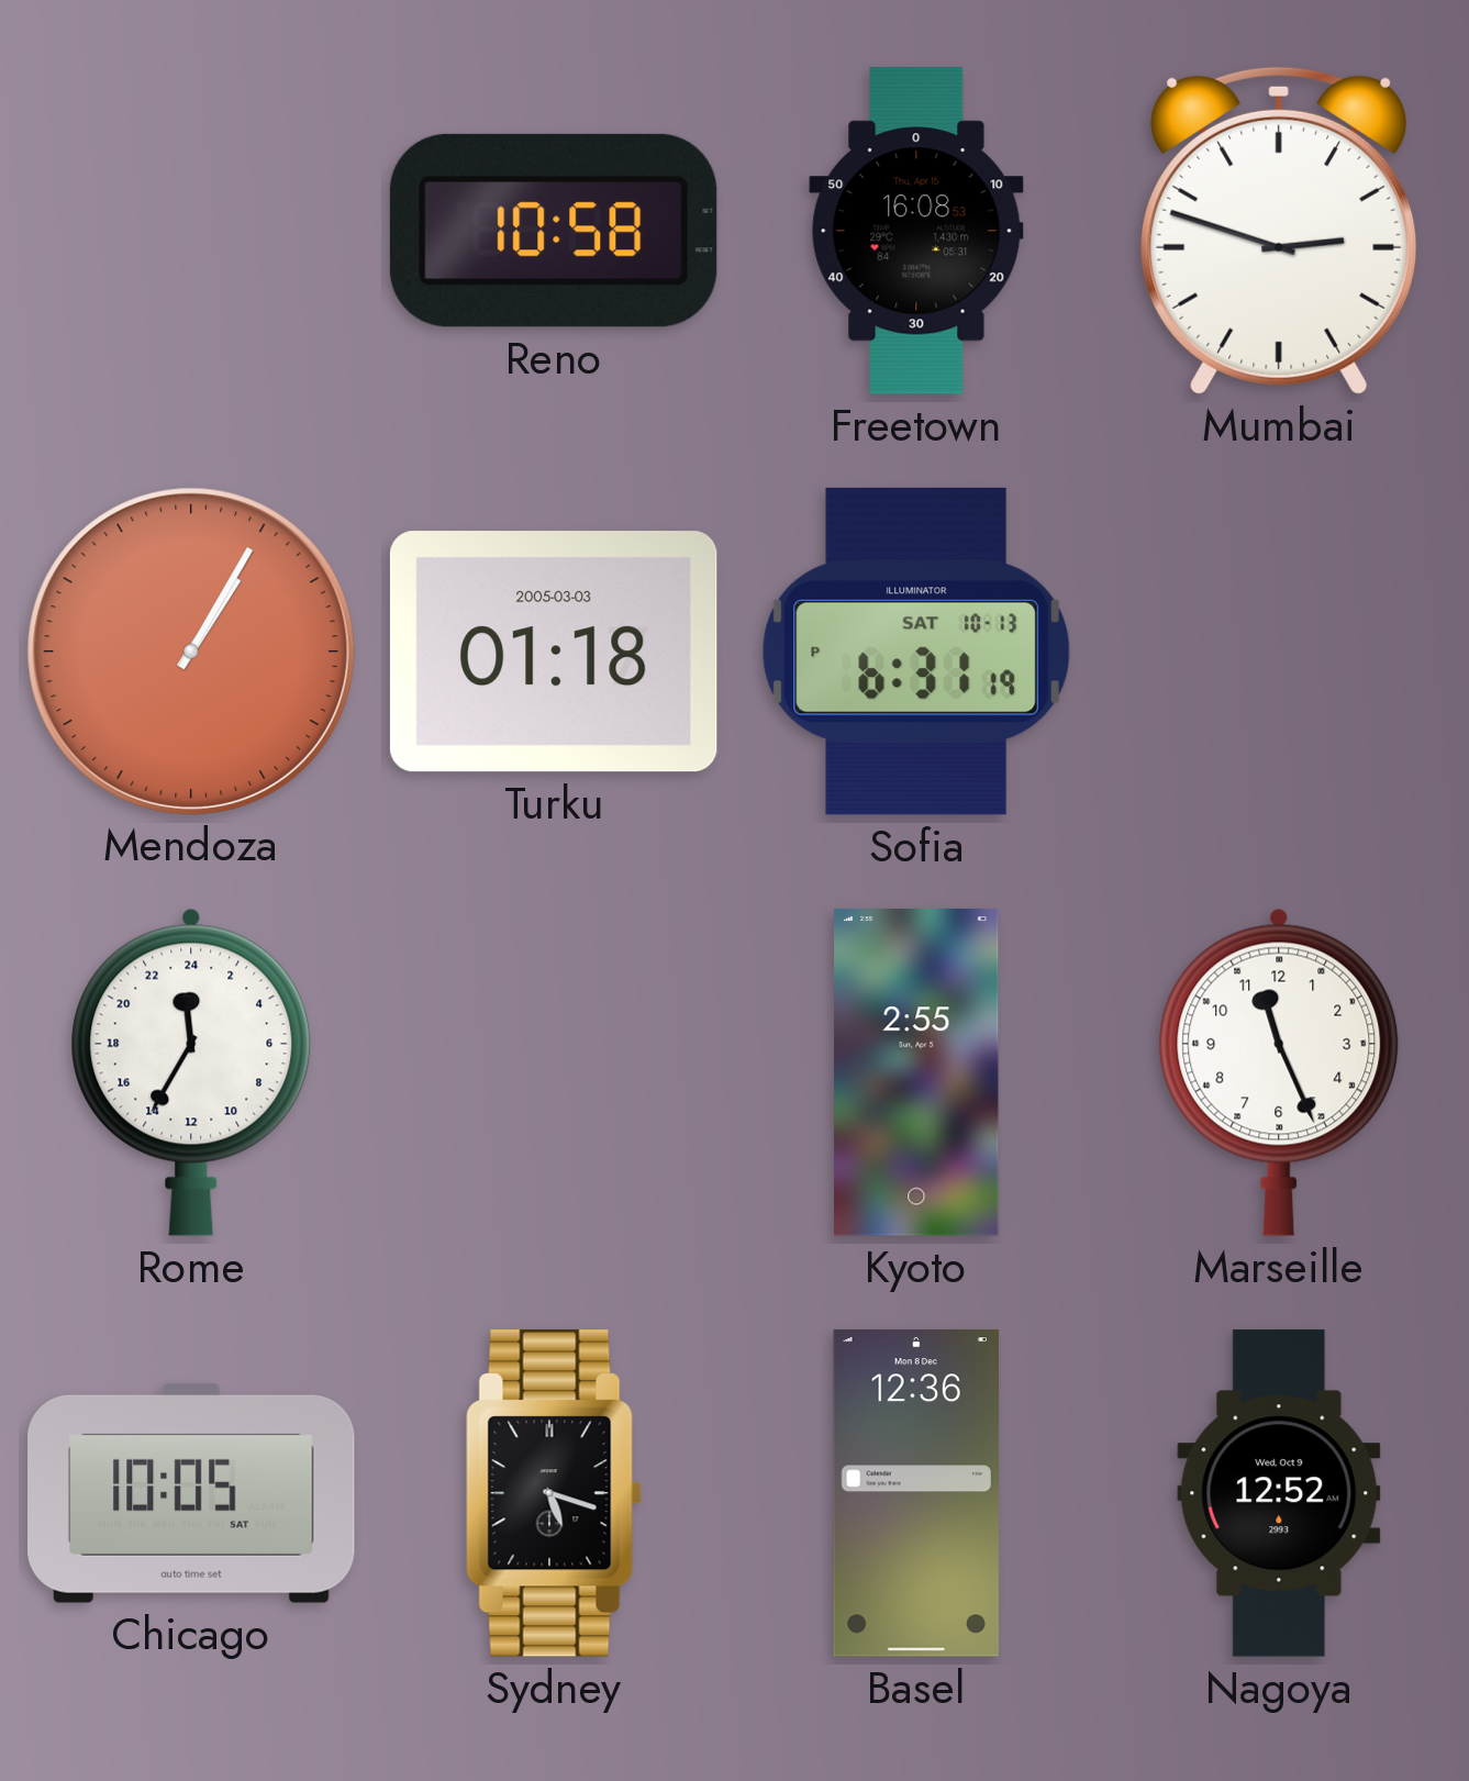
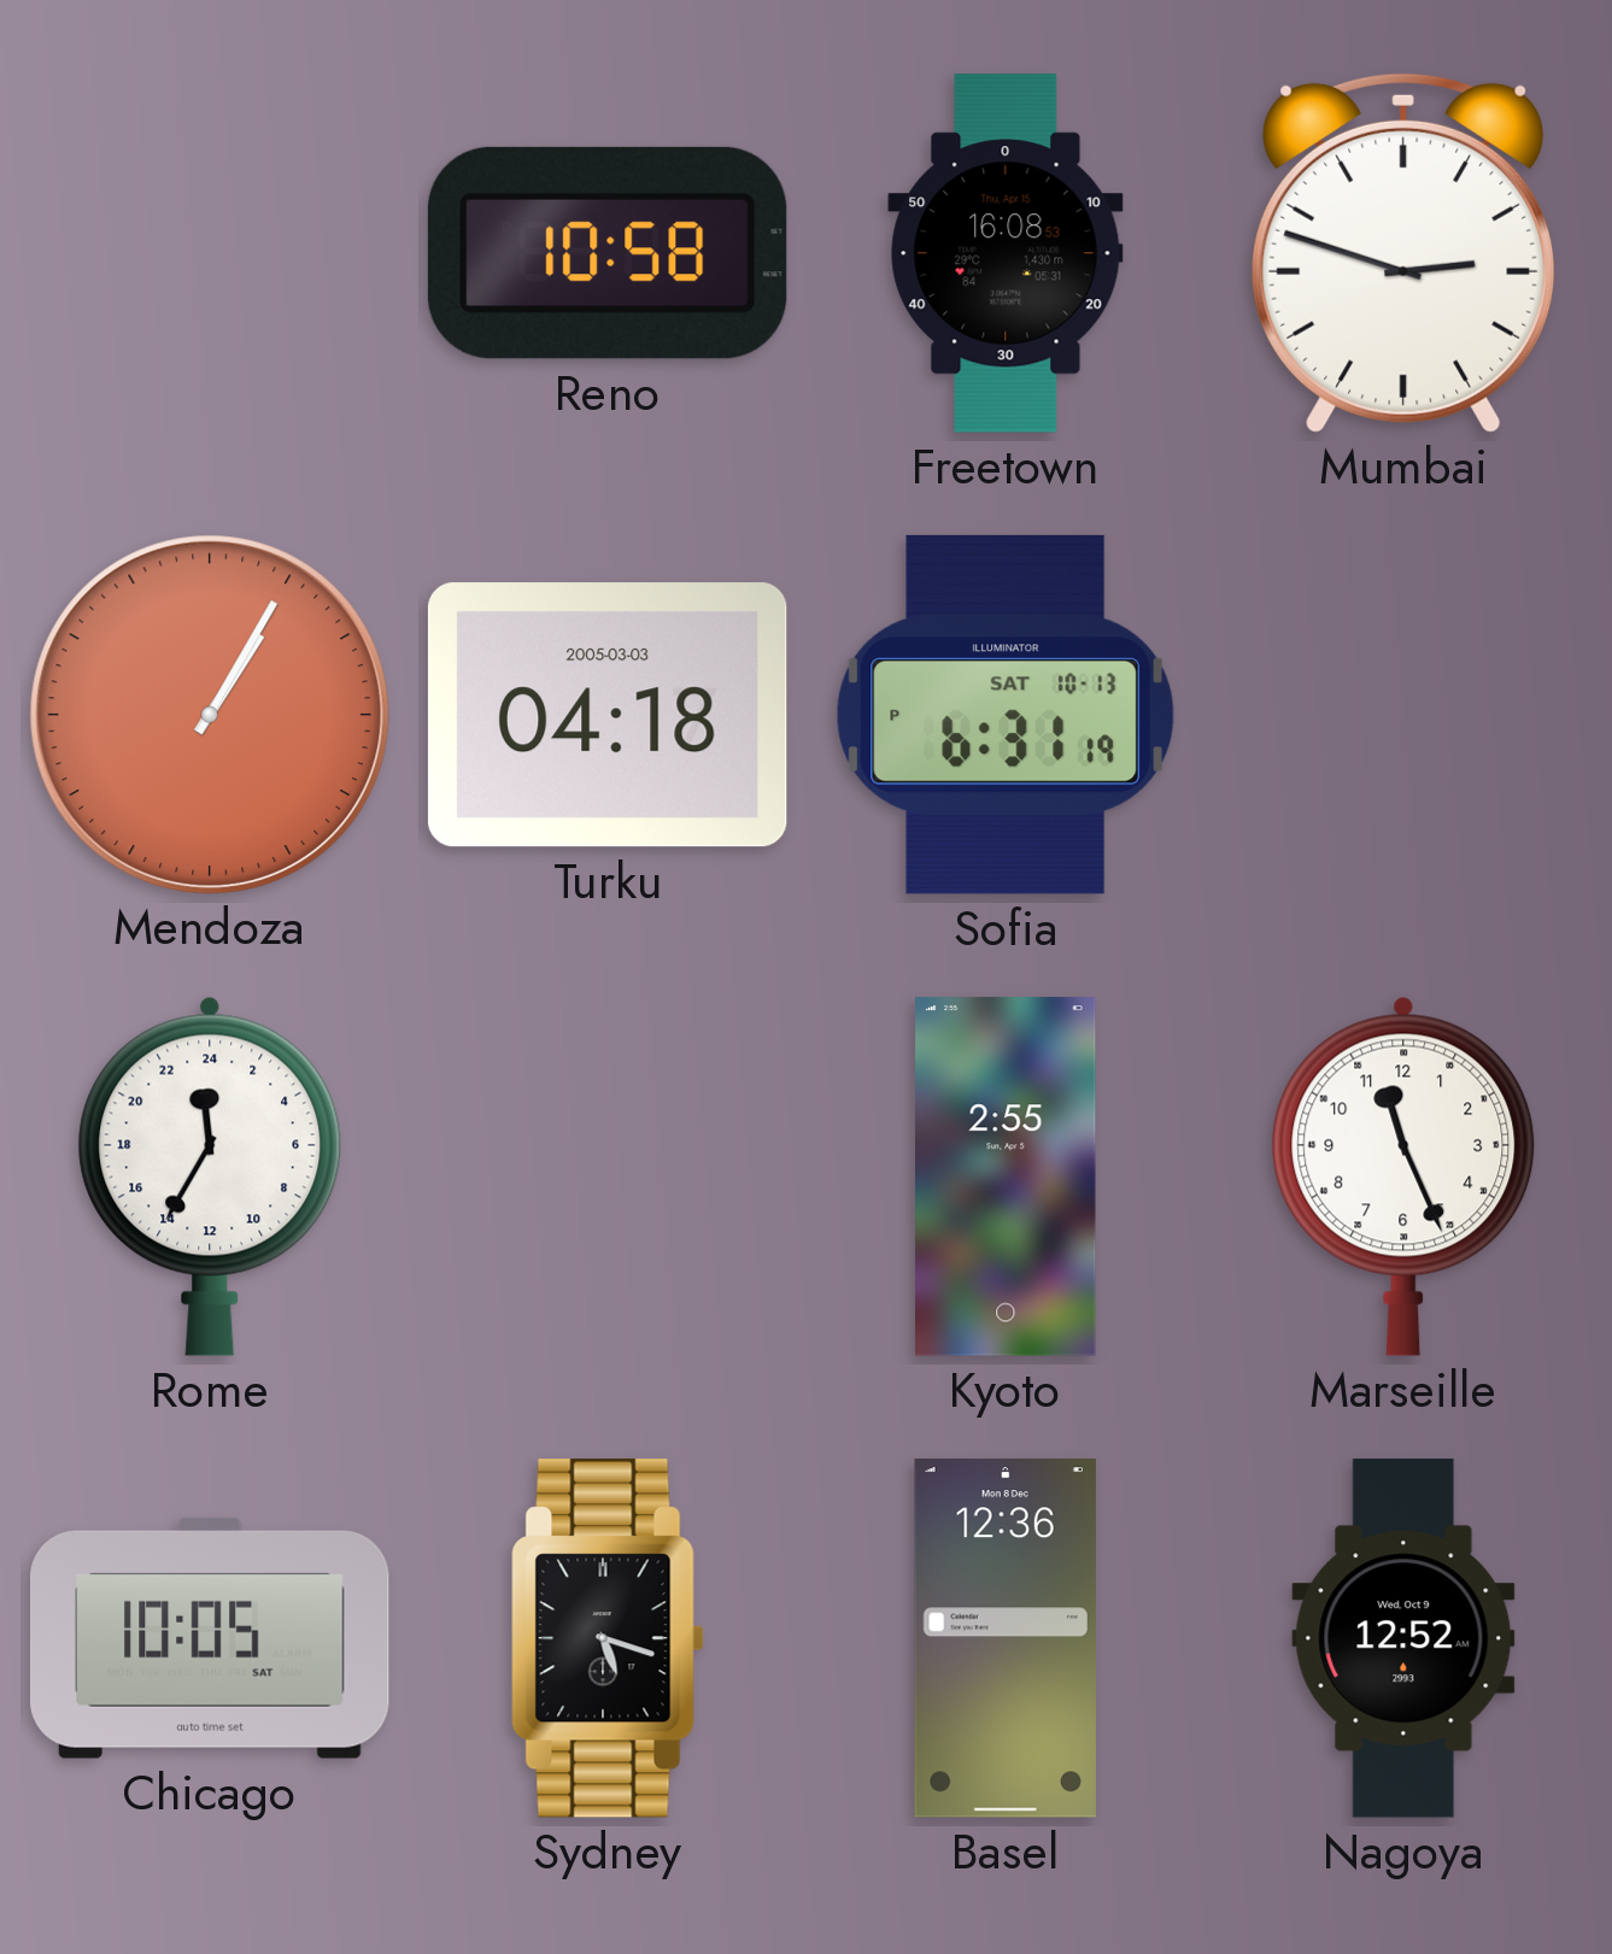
Turku: 01:18 -> 04:18
